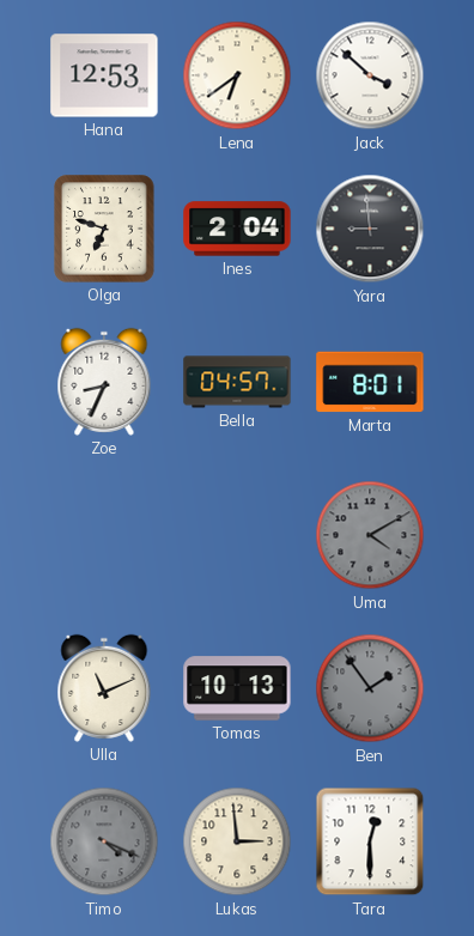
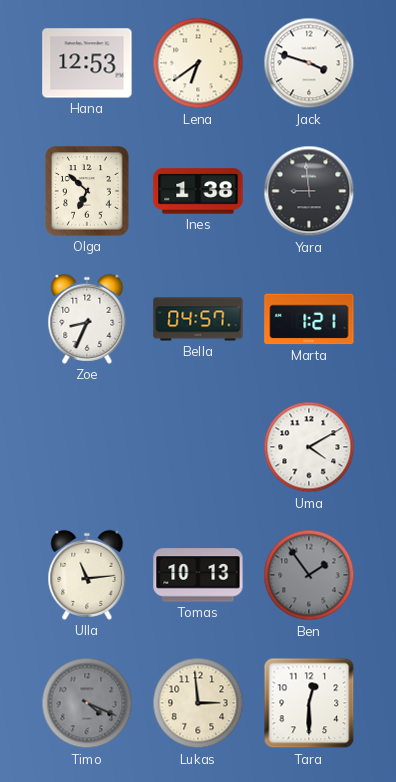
Jack: 3:52 -> 3:48
Olga: 6:48 -> 6:52
Ines: 2:04 -> 1:38
Marta: 8:01 -> 1:21
Uma dial: grey -> white
Ulla: 11:11 -> 11:14
